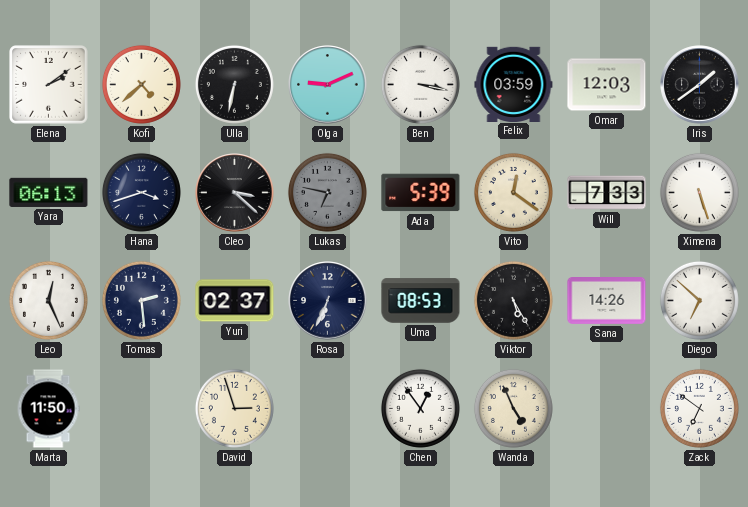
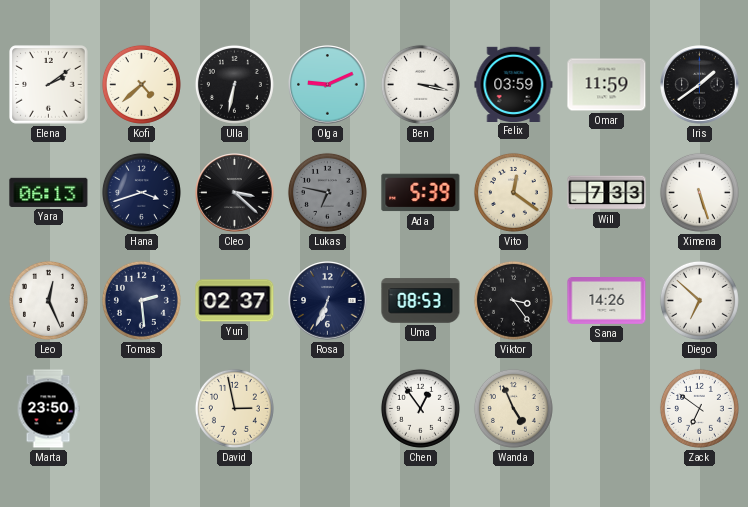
Omar: 12:03 -> 11:59
Viktor: 5:25 -> 3:24
Marta: 11:50 -> 23:50
David: 2:57 -> 2:58
